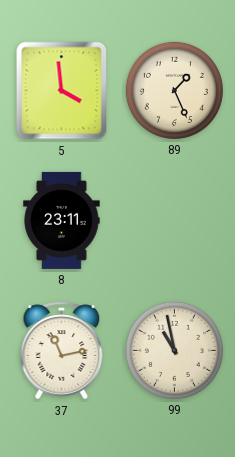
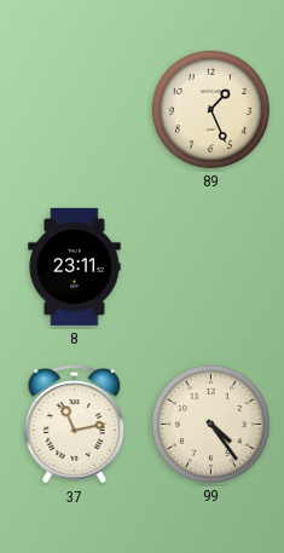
5: 3:59 -> none
99: 10:58 -> 4:24
